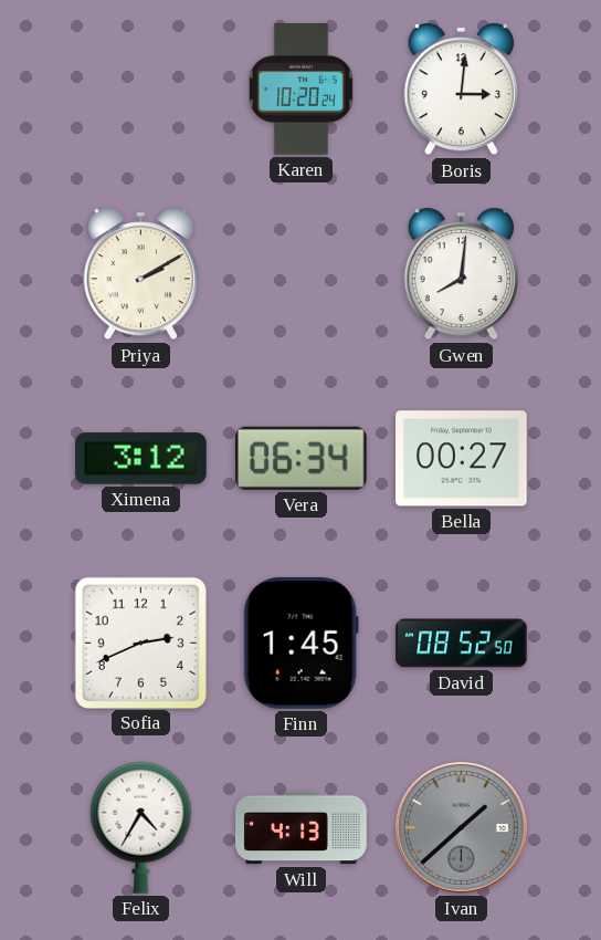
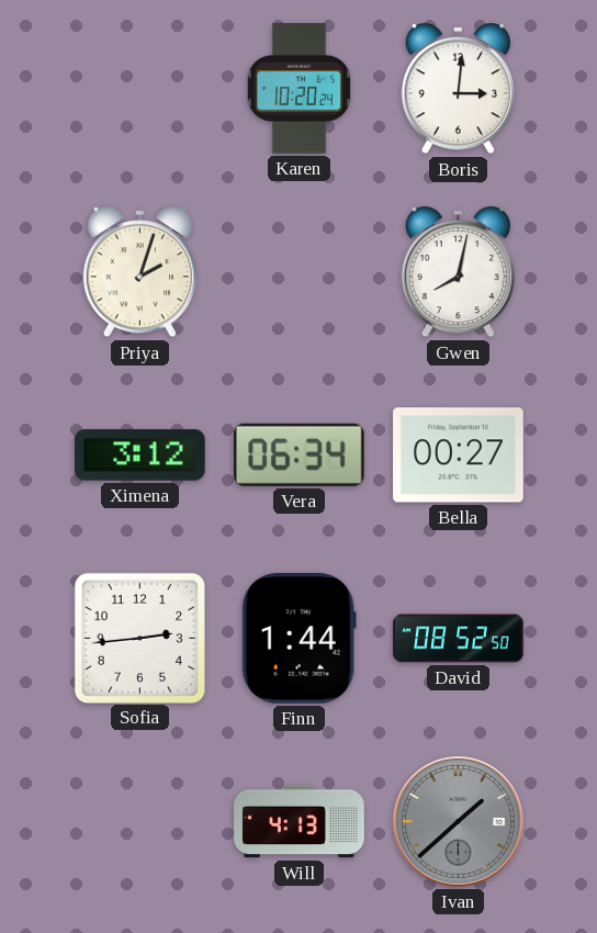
Priya: 2:10 -> 2:03
Gwen: 8:01 -> 8:02
Sofia: 2:41 -> 2:44
Finn: 1:45 -> 1:44
Felix: 4:35 -> none
